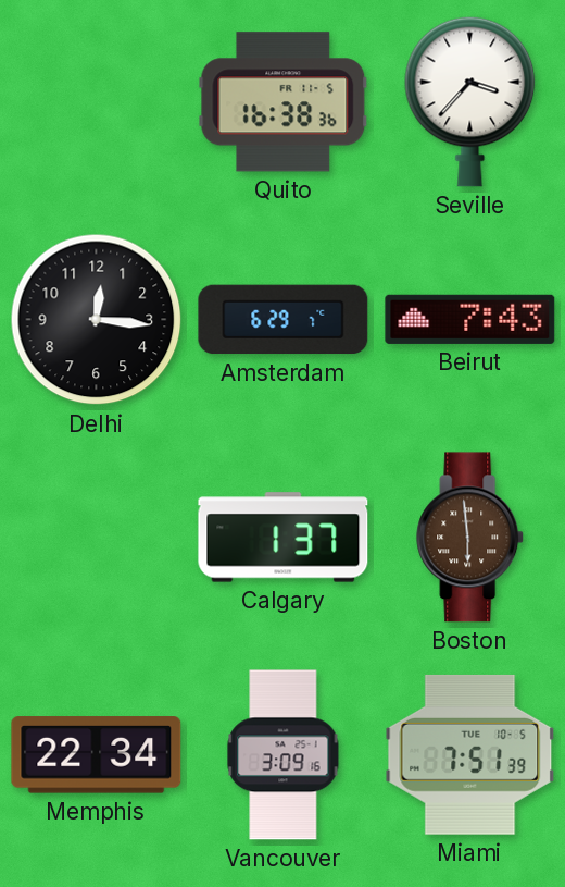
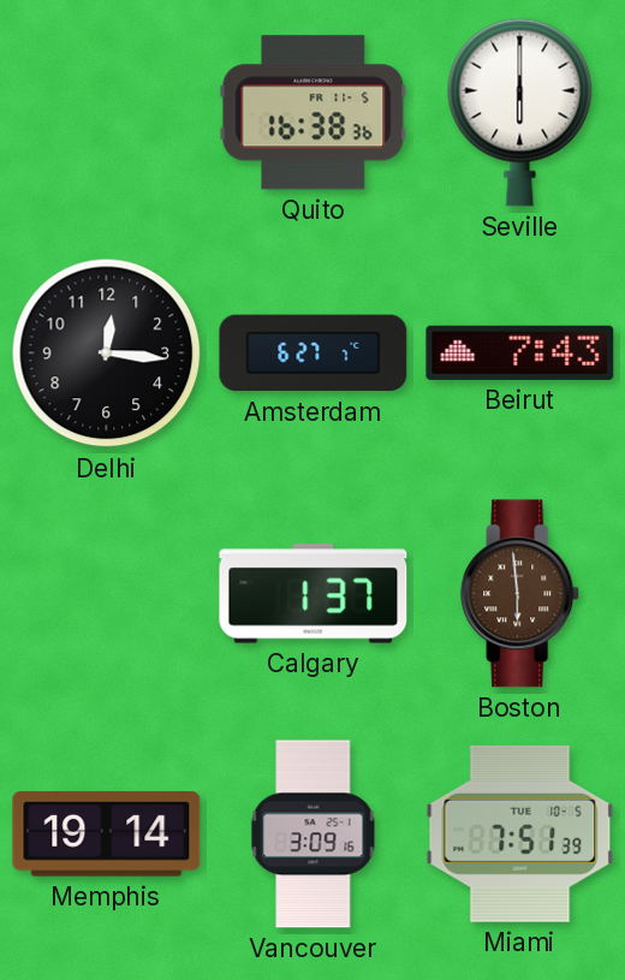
Seville: 3:37 -> 6:00
Amsterdam: 6:29 -> 6:27
Memphis: 22:34 -> 19:14
